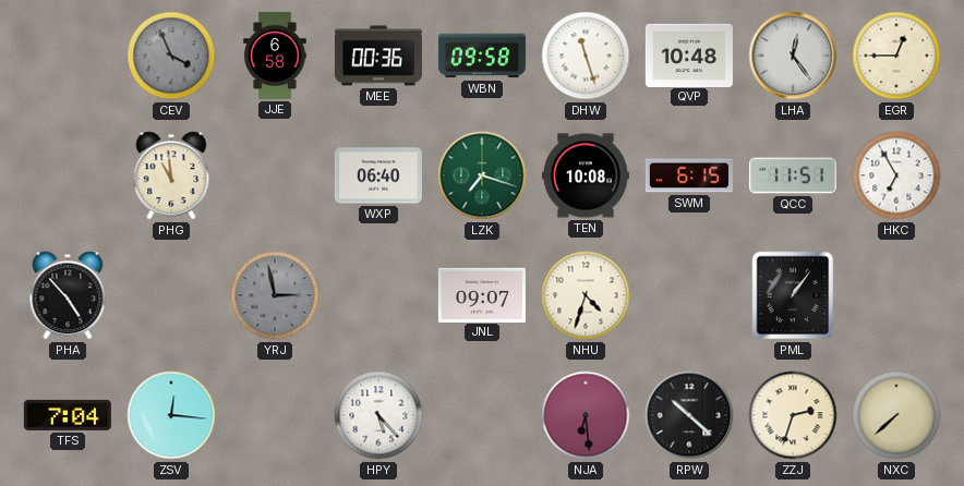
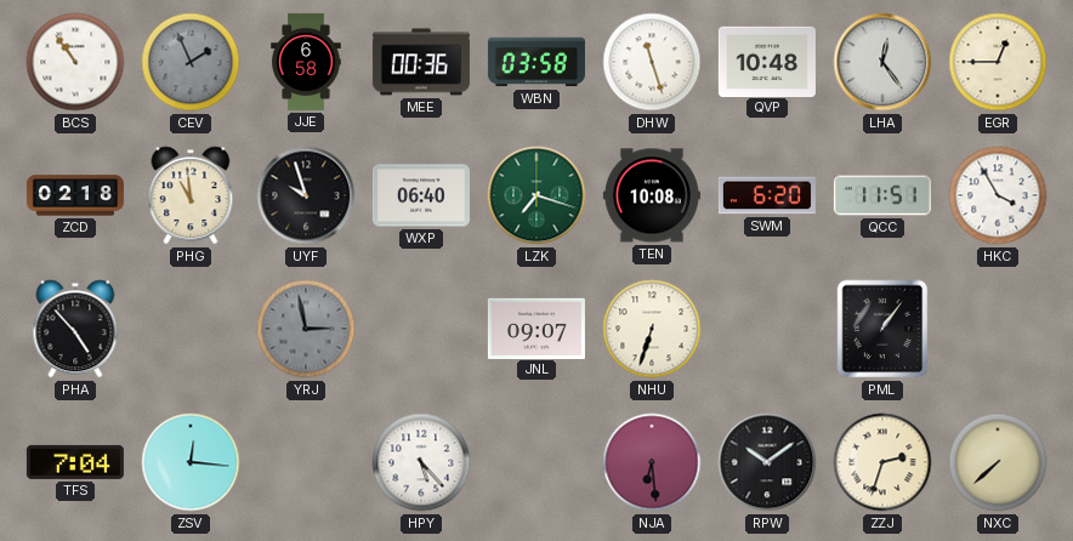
BCS: none -> 10:54
CEV: 3:56 -> 1:56
WBN: 09:58 -> 03:58
ZCD: none -> 02:18
UYF: none -> 9:57
SWM: 6:15 -> 6:20
HKC: 6:55 -> 3:55
NHU: 4:33 -> 6:33
RPW: 10:22 -> 10:09
